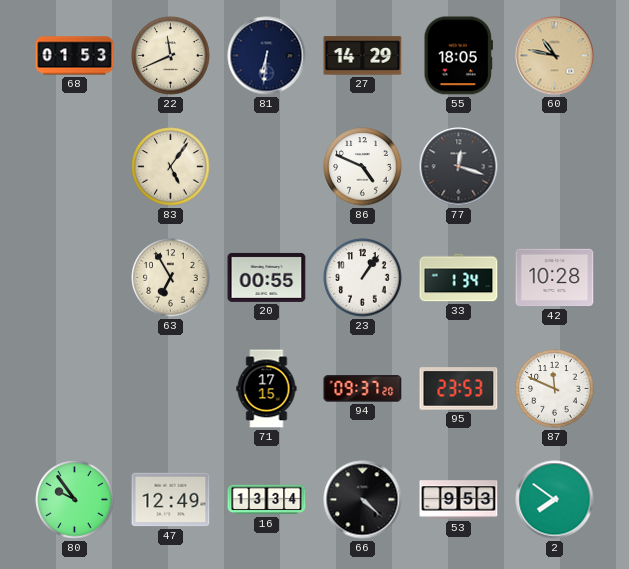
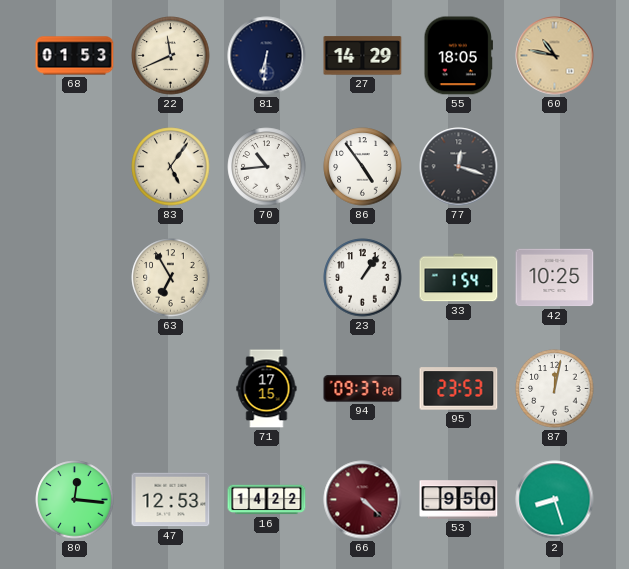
70: none -> 10:44
86: 4:49 -> 4:54
20: 00:55 -> none
33: 1:34 -> 1:54
42: 10:28 -> 10:25
87: 11:49 -> 12:02
80: 9:54 -> 12:16
47: 12:49 -> 12:53
16: 13:34 -> 14:22
66 dial: black -> burgundy
53: 9:53 -> 9:50
2: 7:51 -> 8:27
